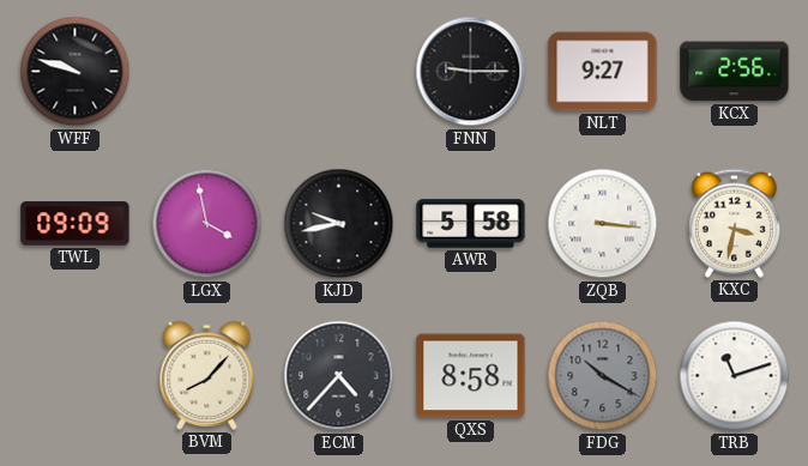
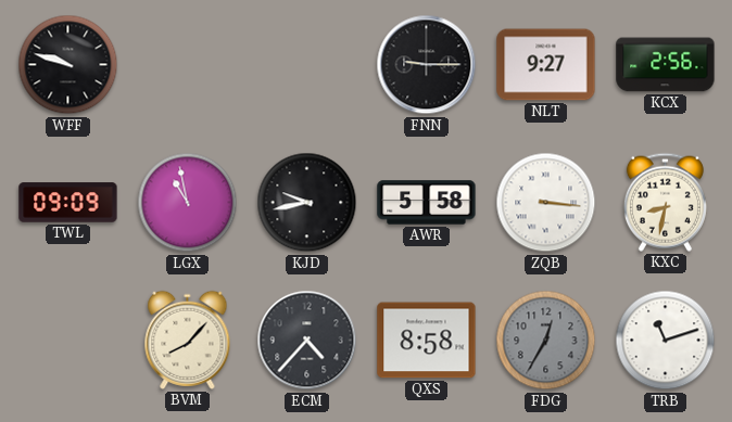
LGX: 3:58 -> 10:58
KXC: 3:32 -> 8:32
FDG: 10:20 -> 12:35
